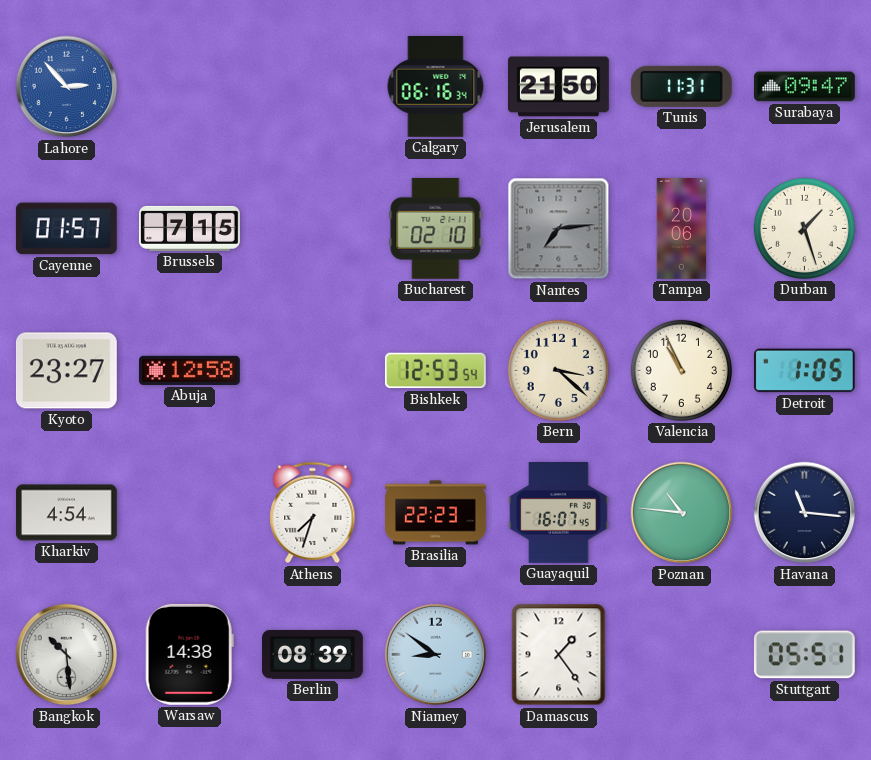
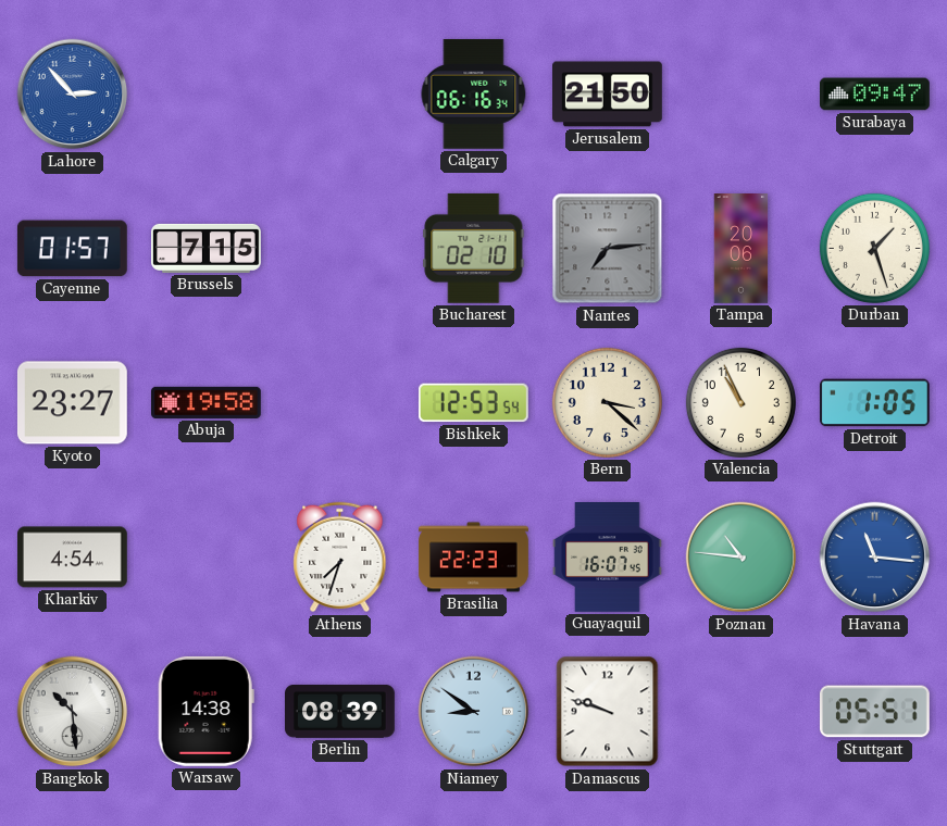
Tunis: 11:31 -> none
Abuja: 12:58 -> 19:58
Havana dial: navy -> blue
Damascus: 1:24 -> 9:48
